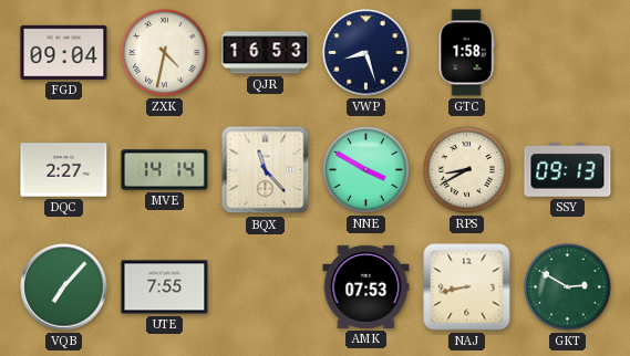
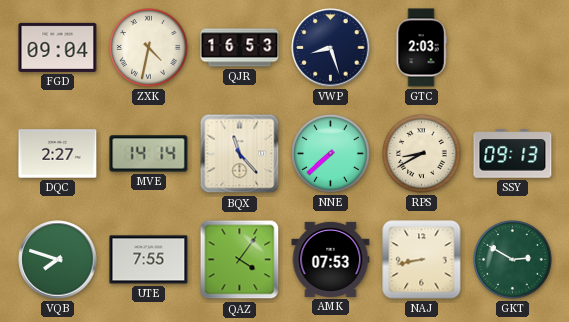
GTC: 1:58 -> 2:03
NNE: 3:50 -> 7:38
VQB: 7:07 -> 7:48
QAZ: none -> 4:06
